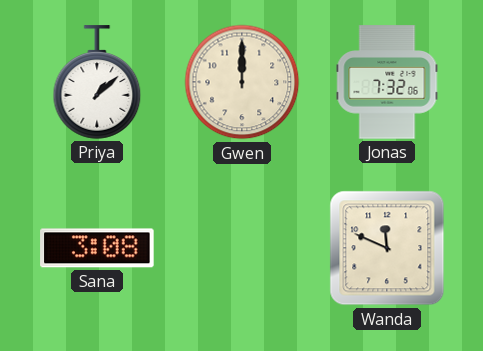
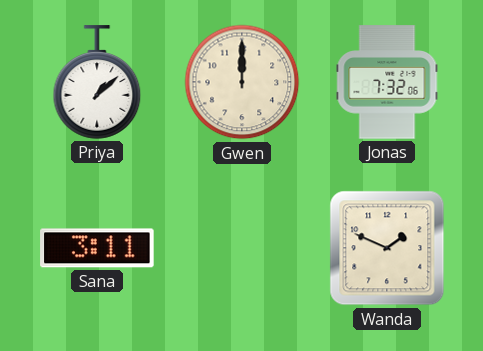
Sana: 3:08 -> 3:11
Wanda: 11:49 -> 1:49
